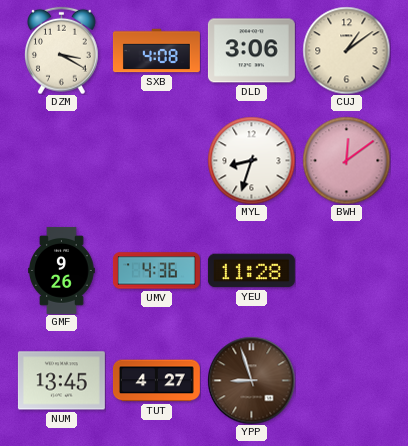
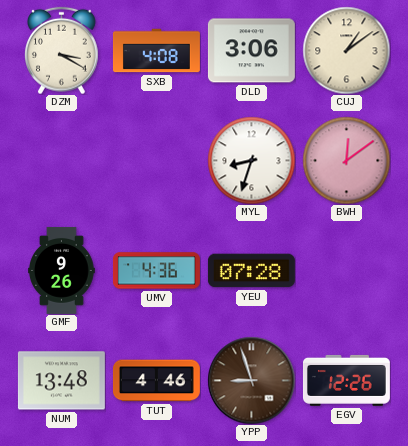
YEU: 11:28 -> 07:28
NUM: 13:45 -> 13:48
TUT: 4:27 -> 4:46
EGV: none -> 12:26
